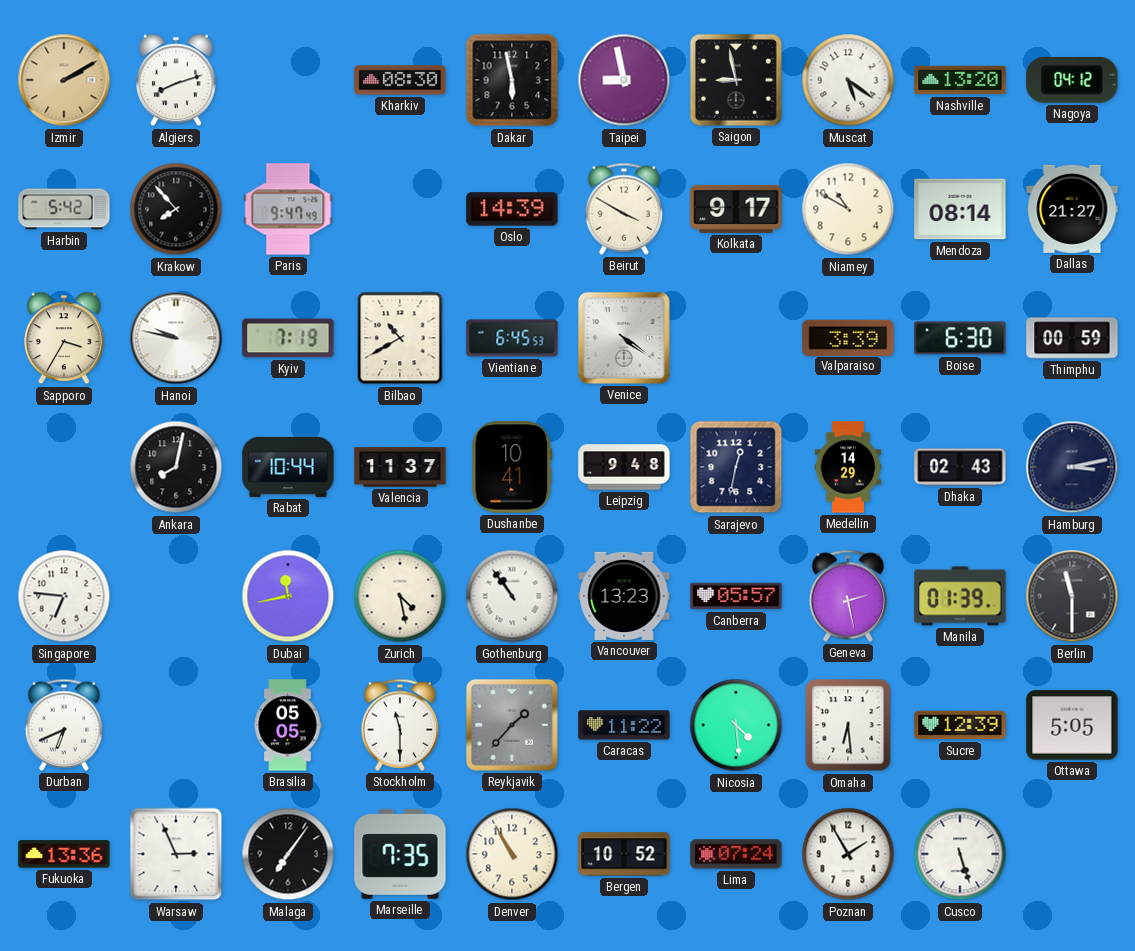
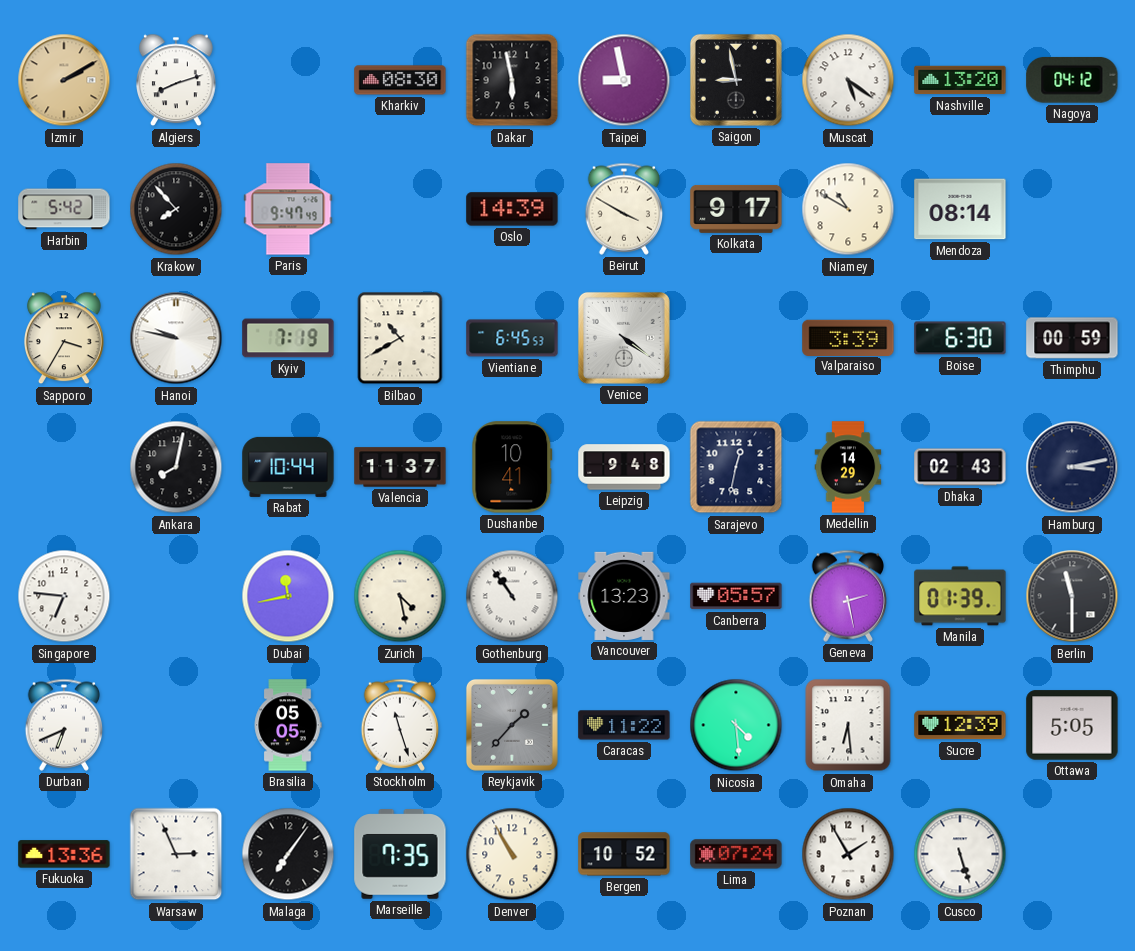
Dallas: 21:27 -> none
Stockholm: 11:30 -> 11:27
